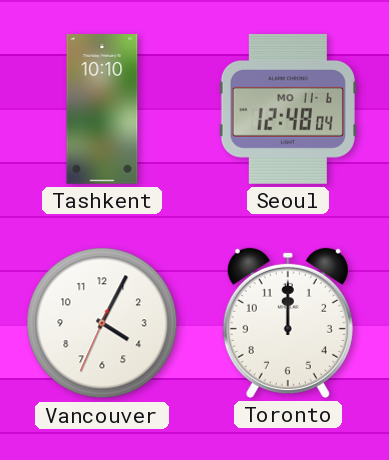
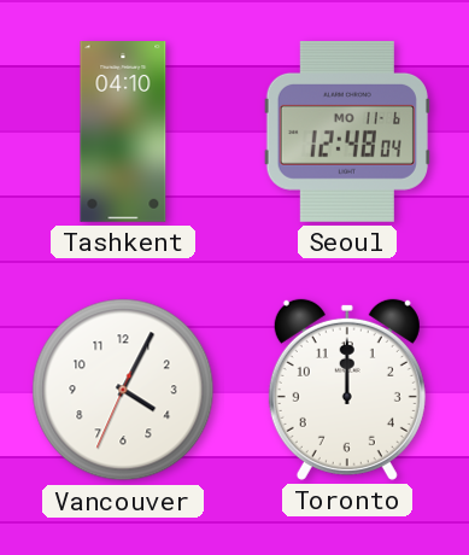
Tashkent: 10:10 -> 04:10
